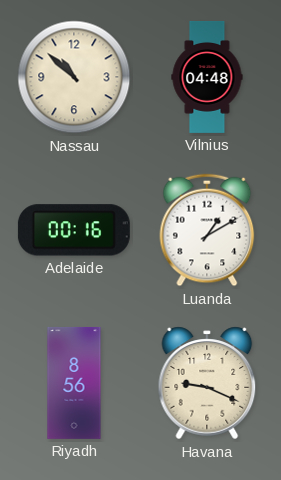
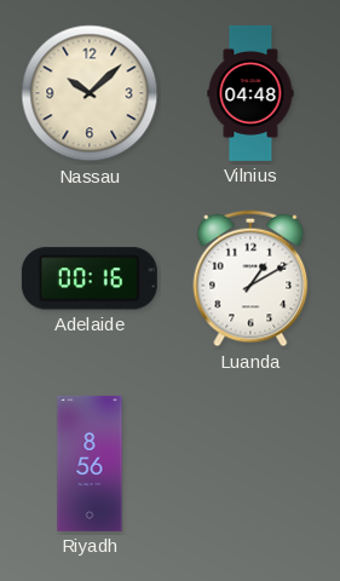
Nassau: 10:52 -> 10:08
Havana: 9:19 -> none
